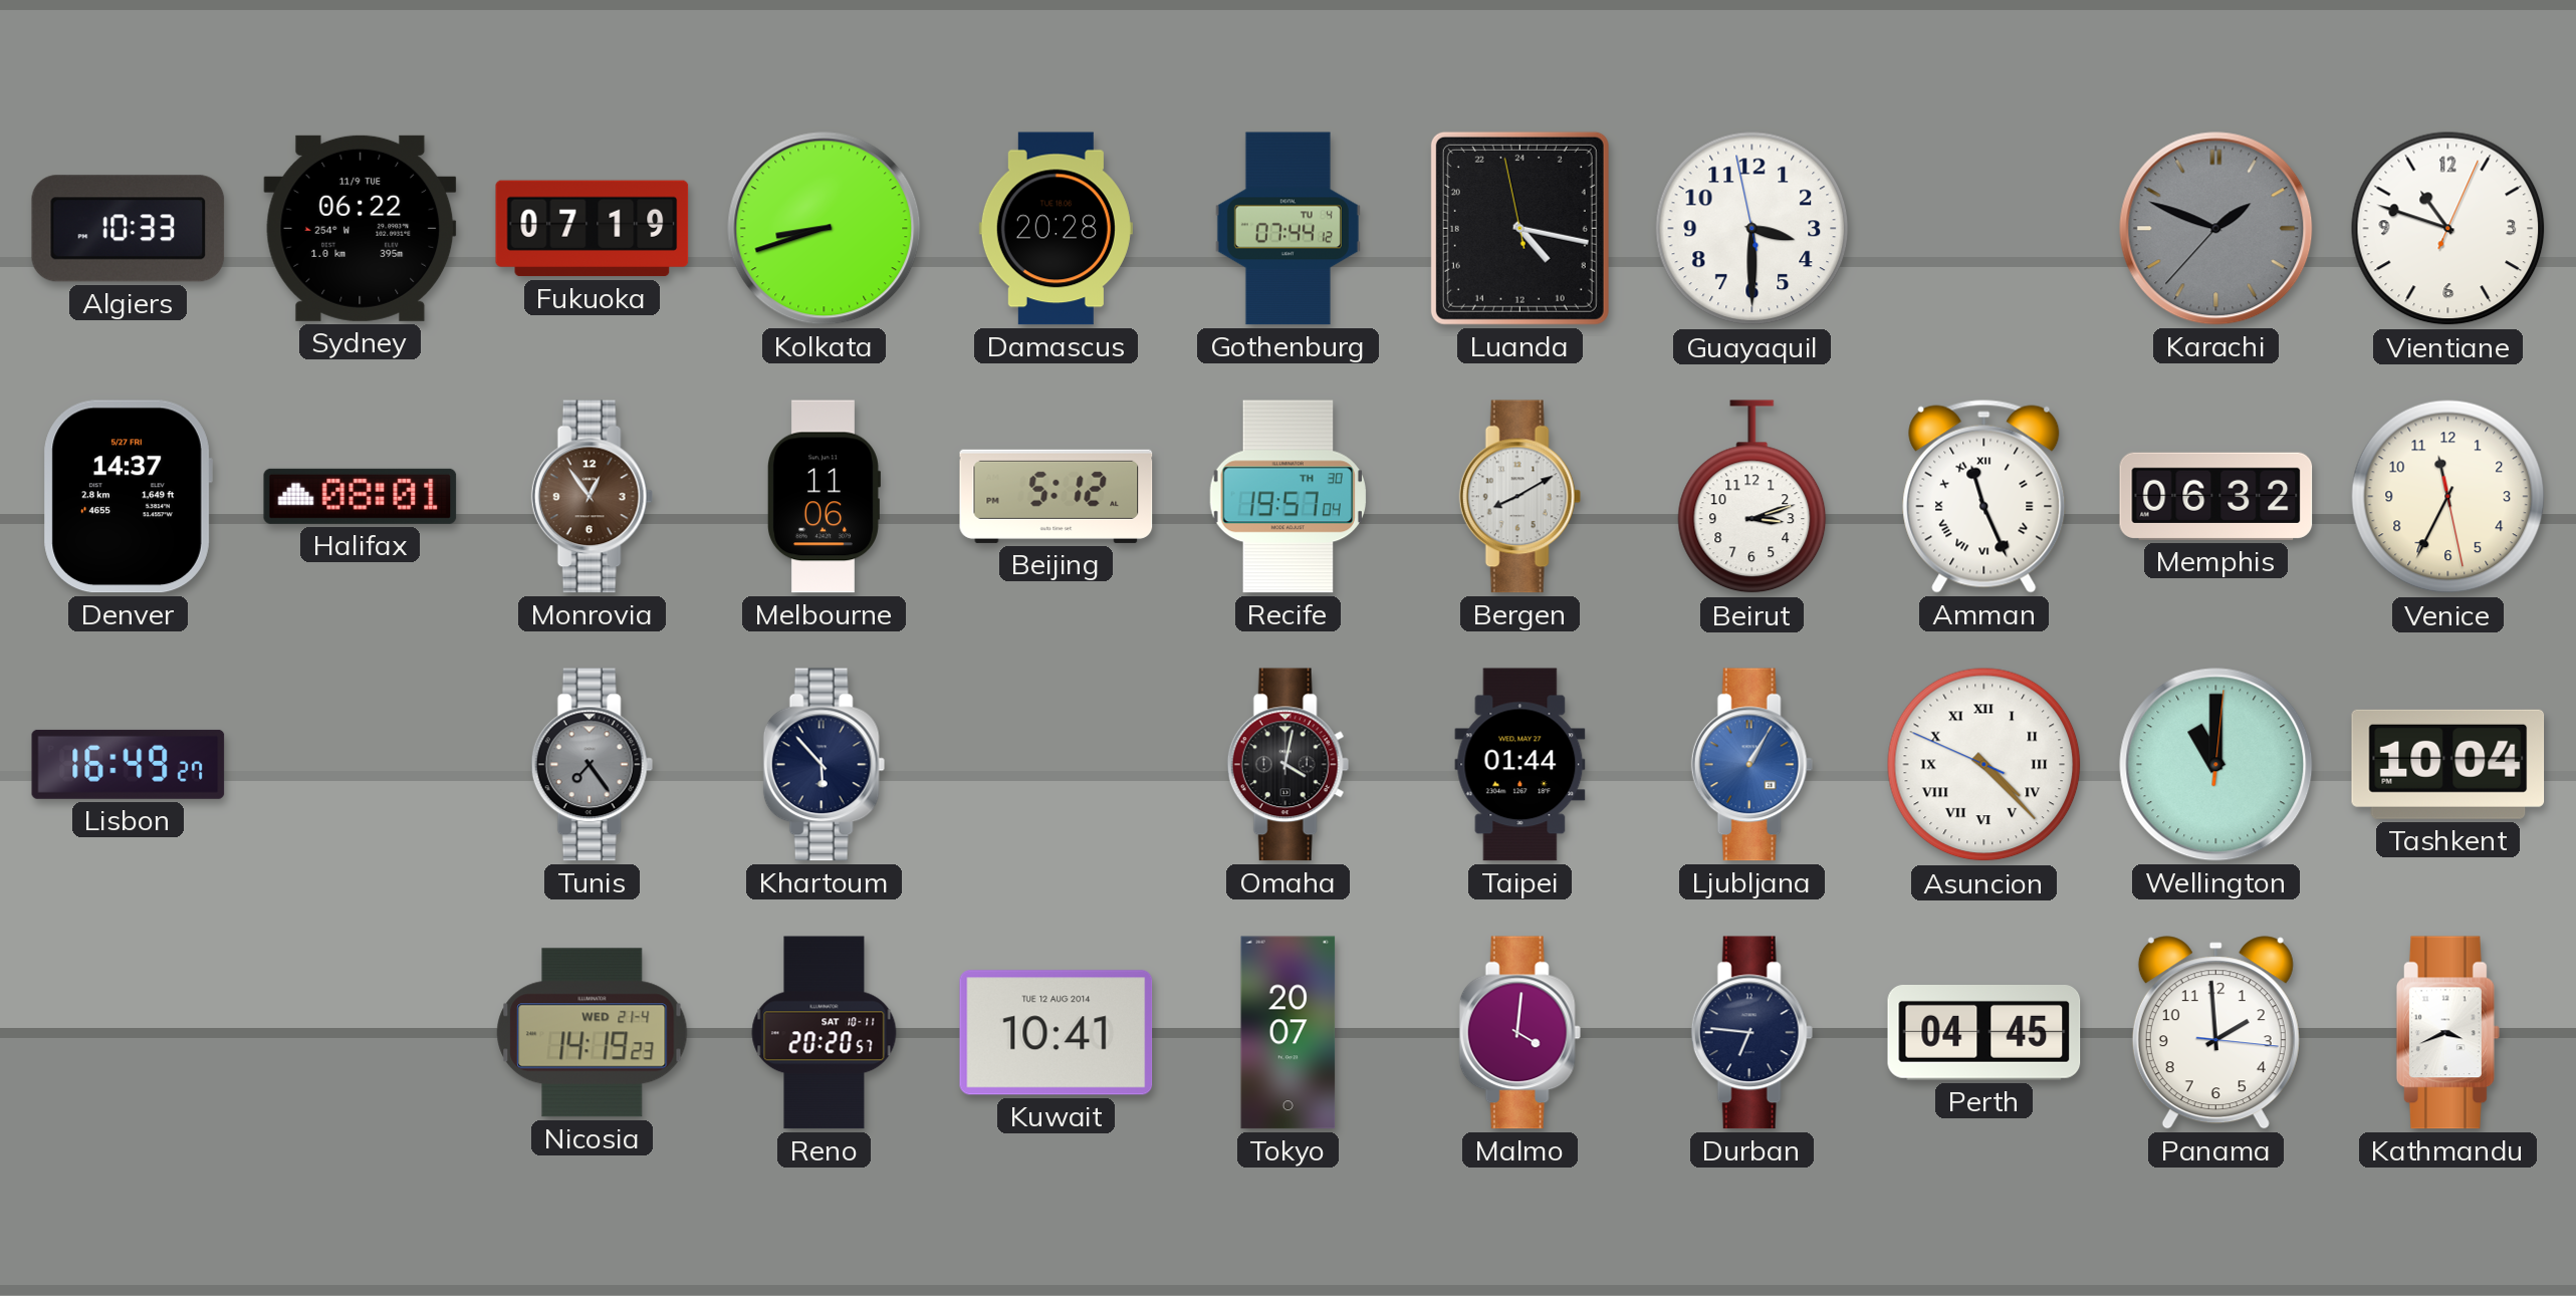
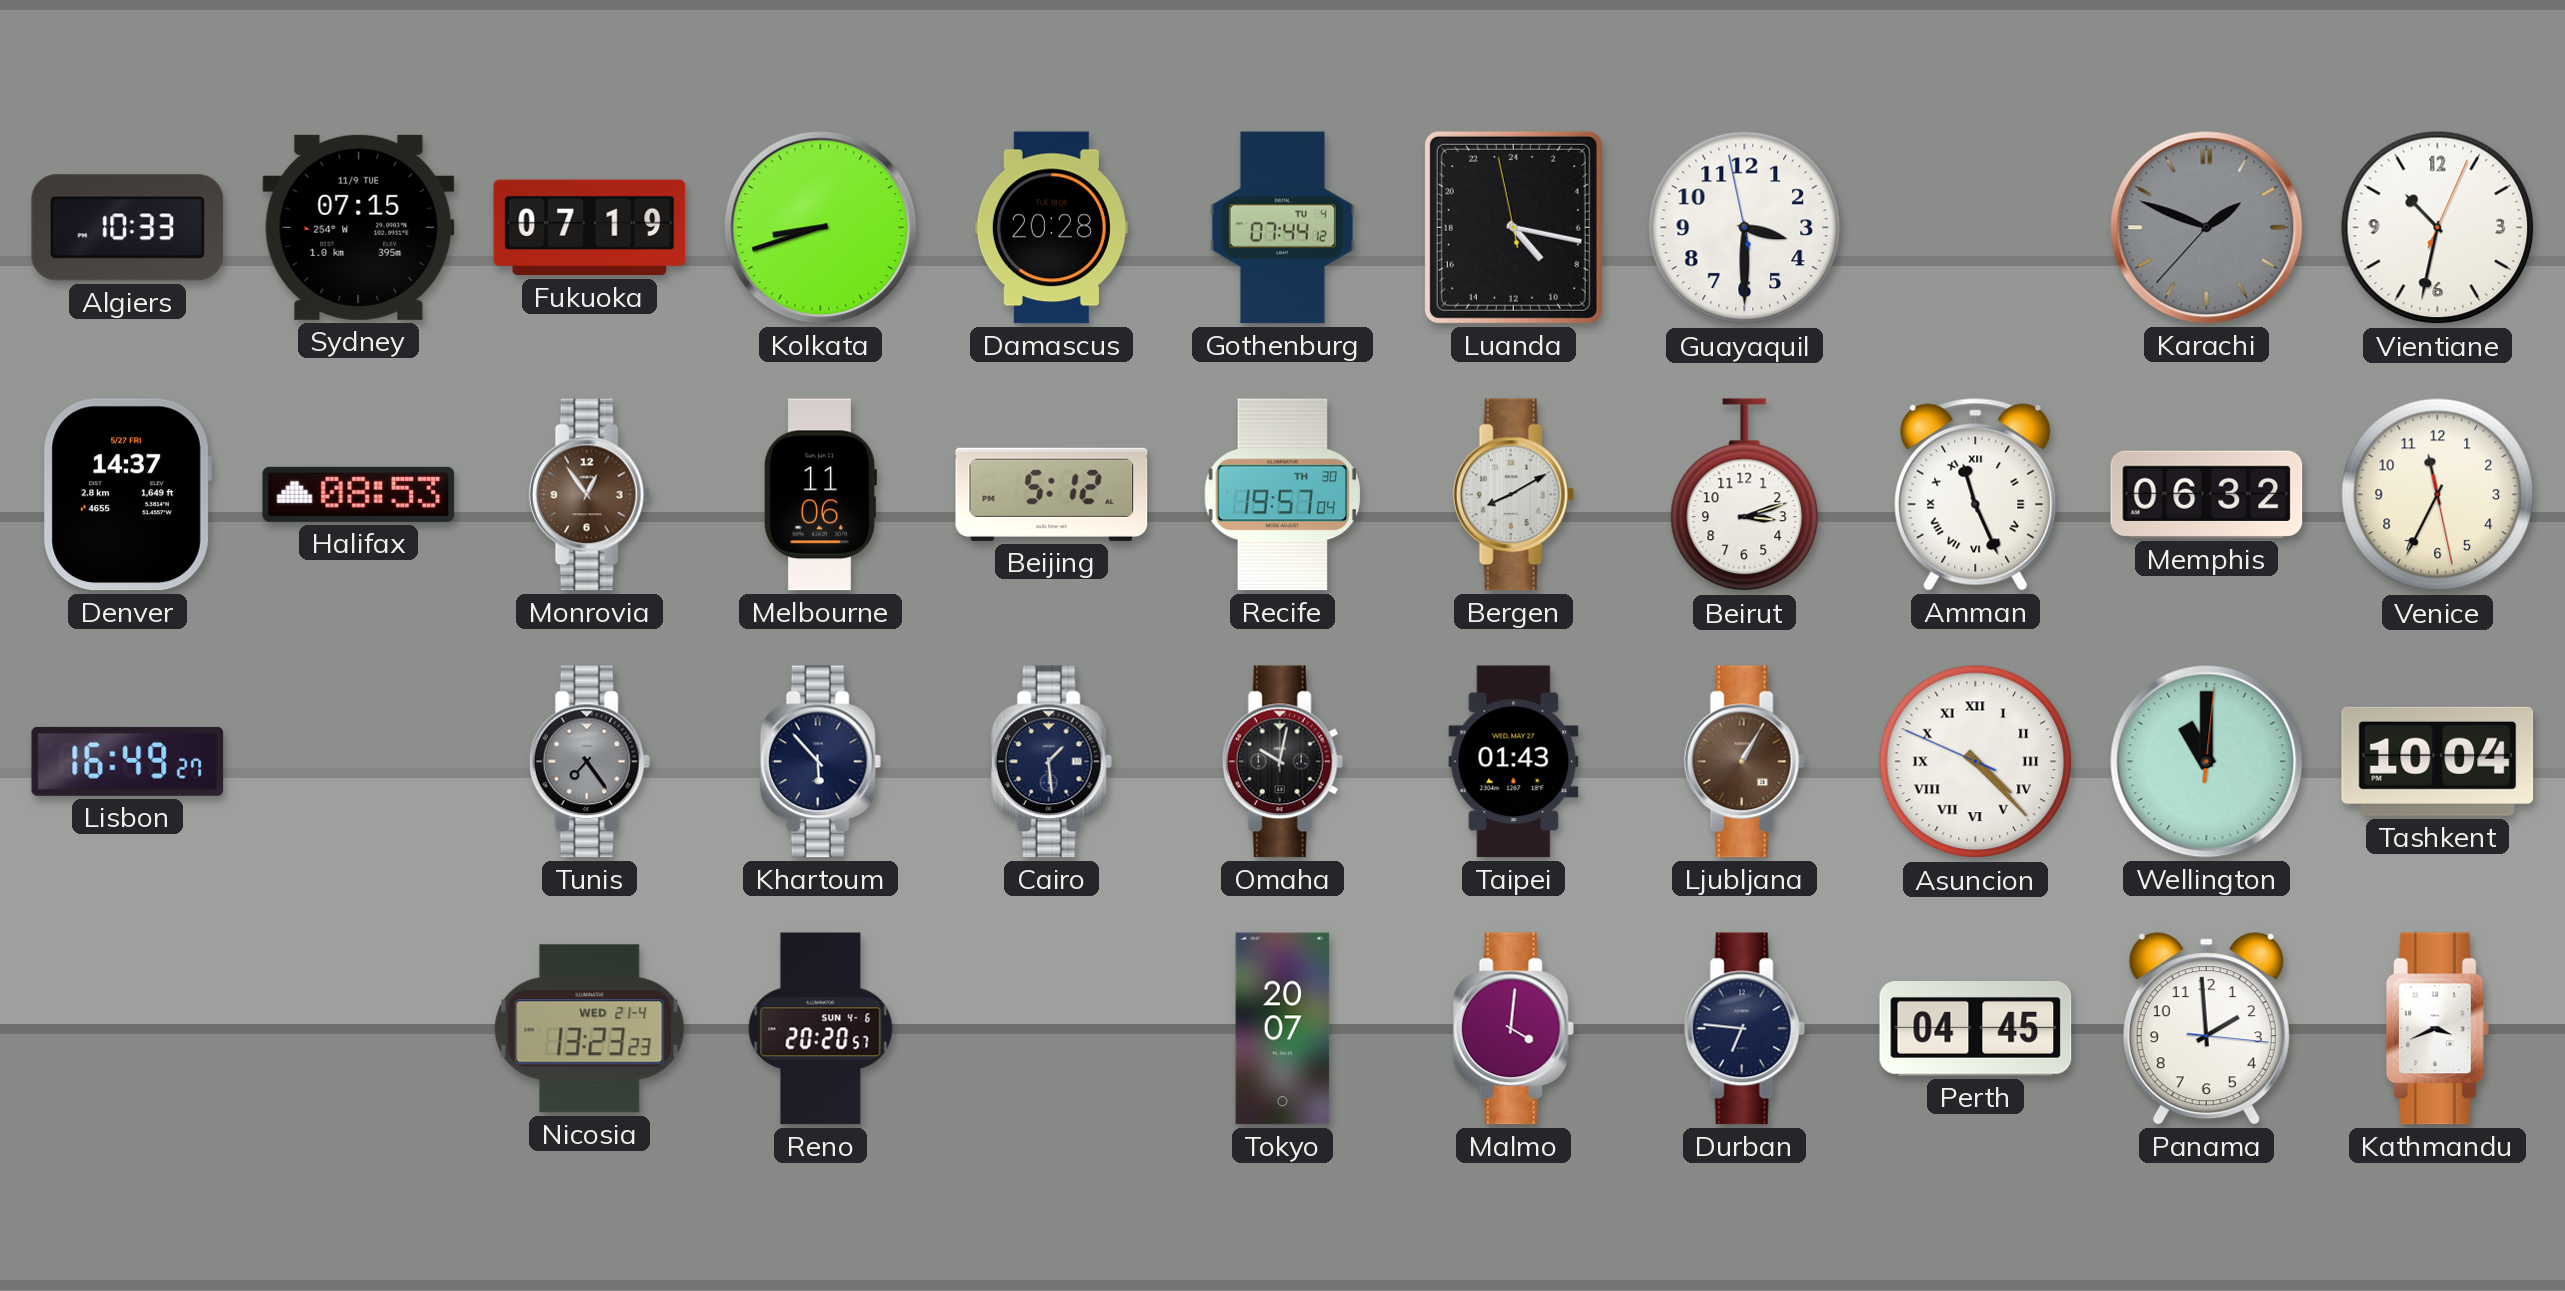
Sydney: 06:22 -> 07:15
Vientiane: 10:48 -> 10:32
Halifax: 08:01 -> 08:53
Cairo: none -> 1:29
Omaha: 4:02 -> 10:02
Taipei: 01:44 -> 01:43
Ljubljana dial: blue -> brown
Nicosia: 14:19 -> 13:23
Reno date: SAT 10-11 -> SUN 4-6
Kuwait: 10:41 -> none
